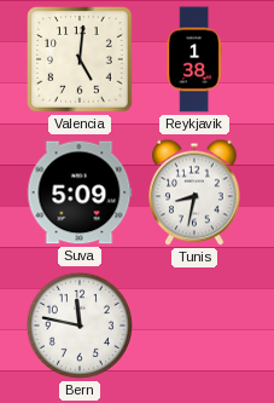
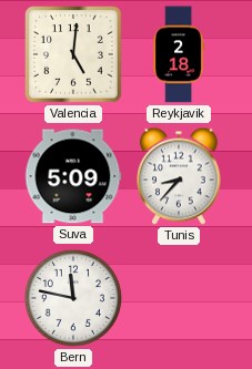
Reykjavik: 1:38 -> 2:18
Tunis: 8:32 -> 8:37
